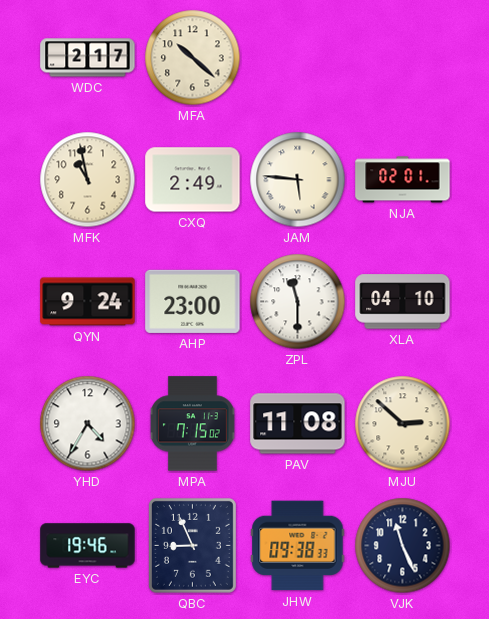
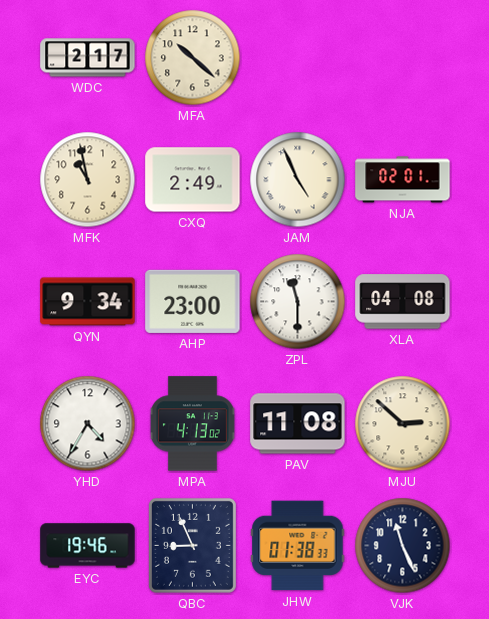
JAM: 5:46 -> 4:56
QYN: 9:24 -> 9:34
XLA: 04:10 -> 04:08
MPA: 7:15 -> 4:13
JHW: 09:38 -> 01:38
